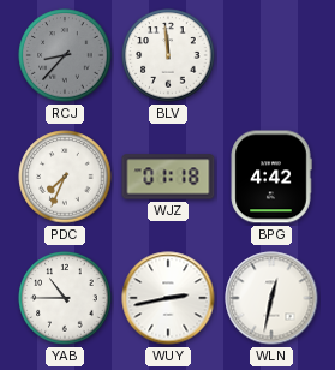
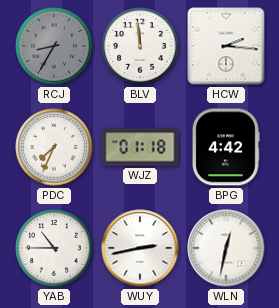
RCJ: 8:37 -> 8:35
HCW: none -> 2:16
